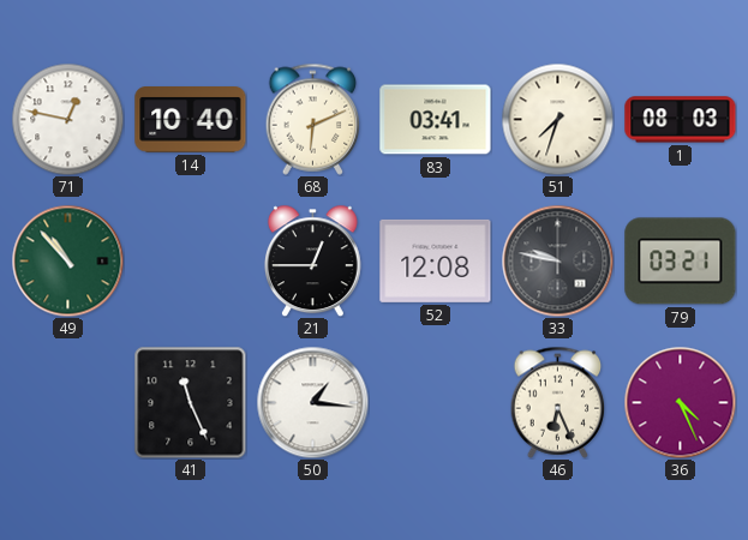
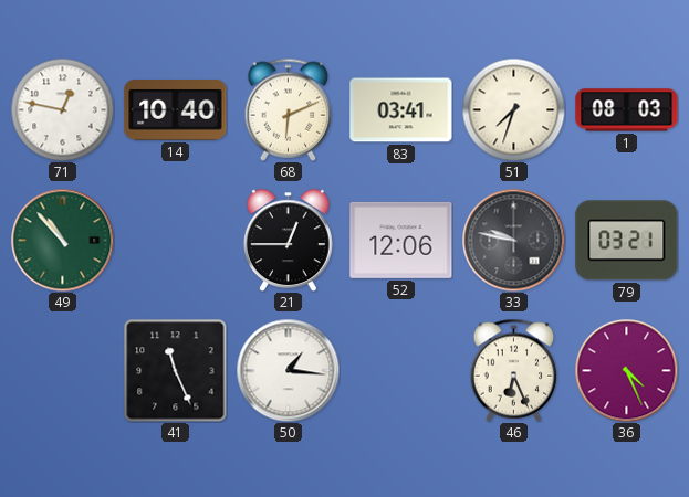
52: 12:08 -> 12:06
